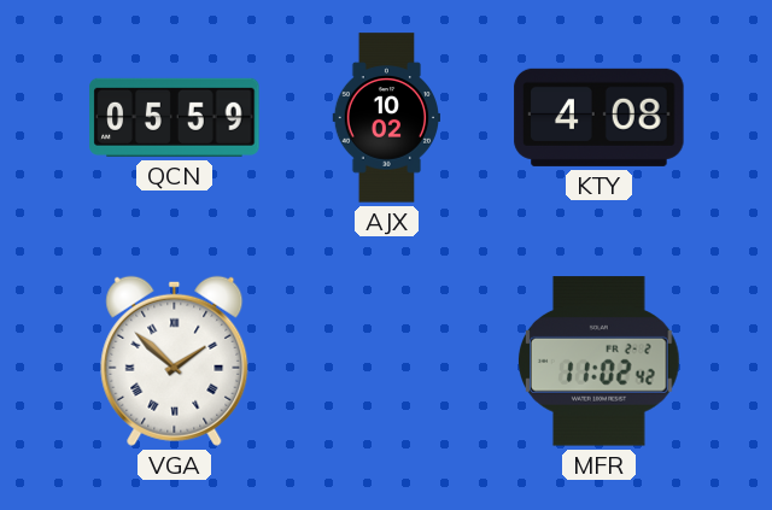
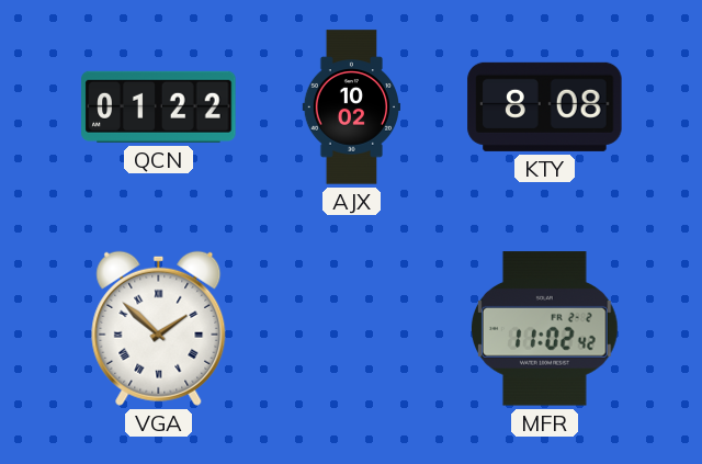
QCN: 05:59 -> 01:22
KTY: 4:08 -> 8:08
